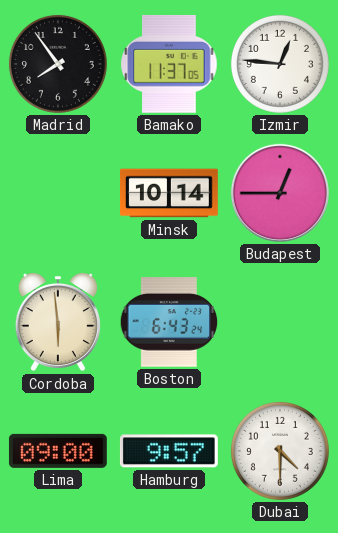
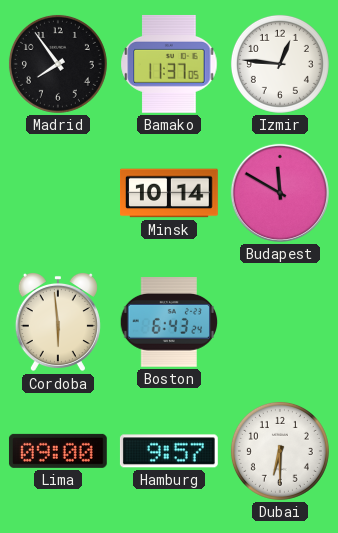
Budapest: 12:45 -> 11:50
Dubai: 4:30 -> 6:30
